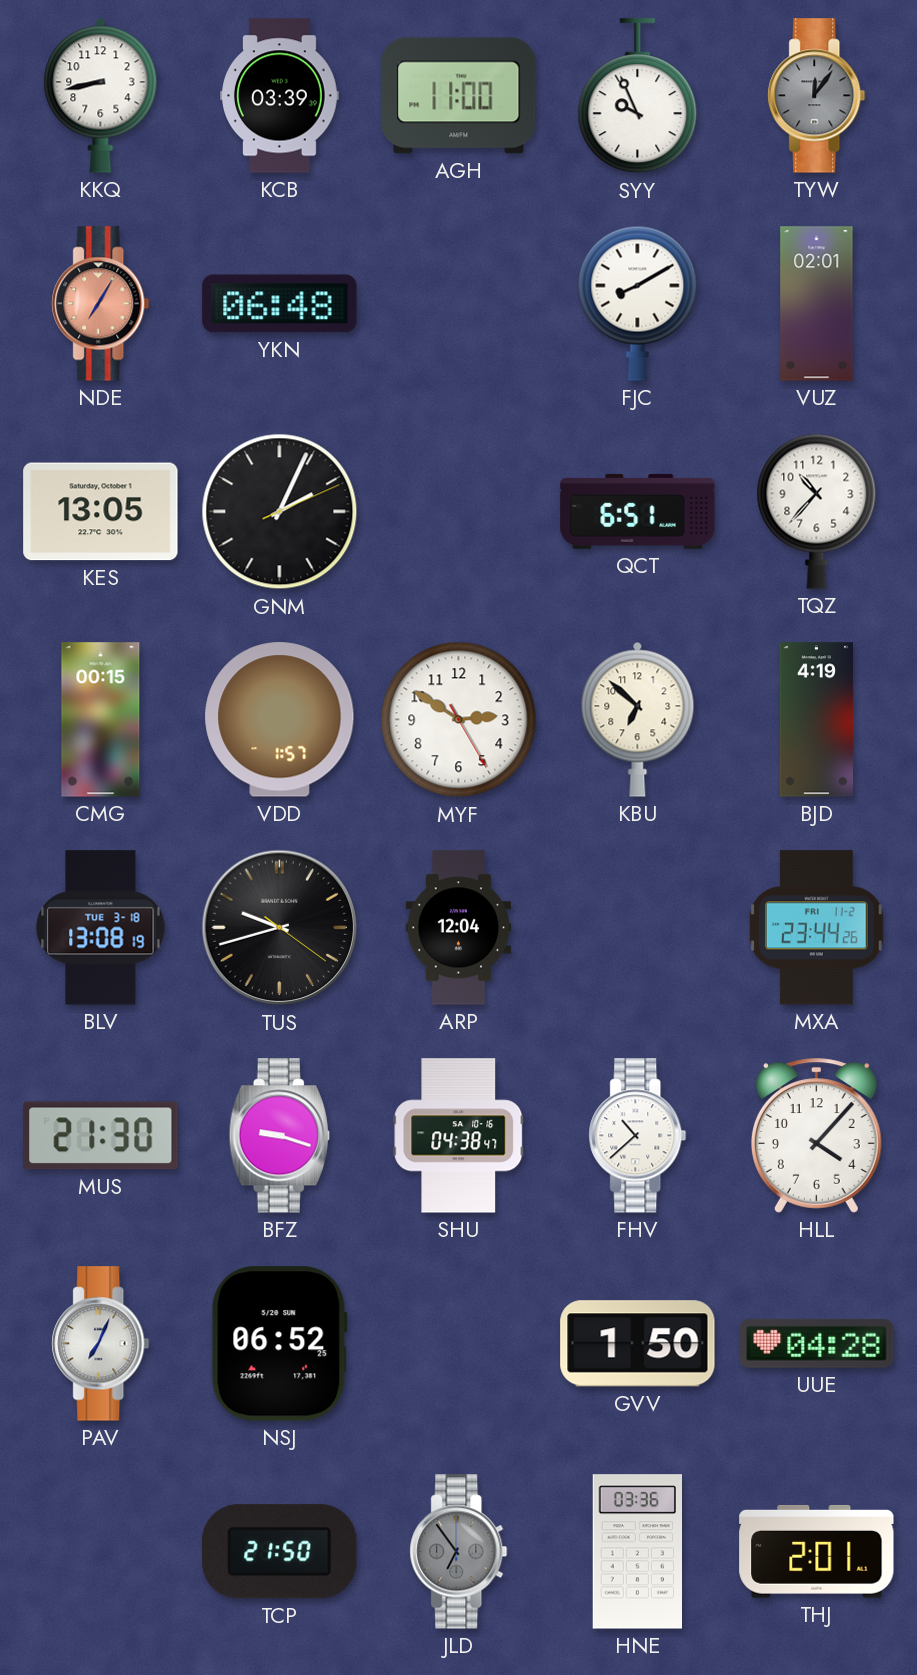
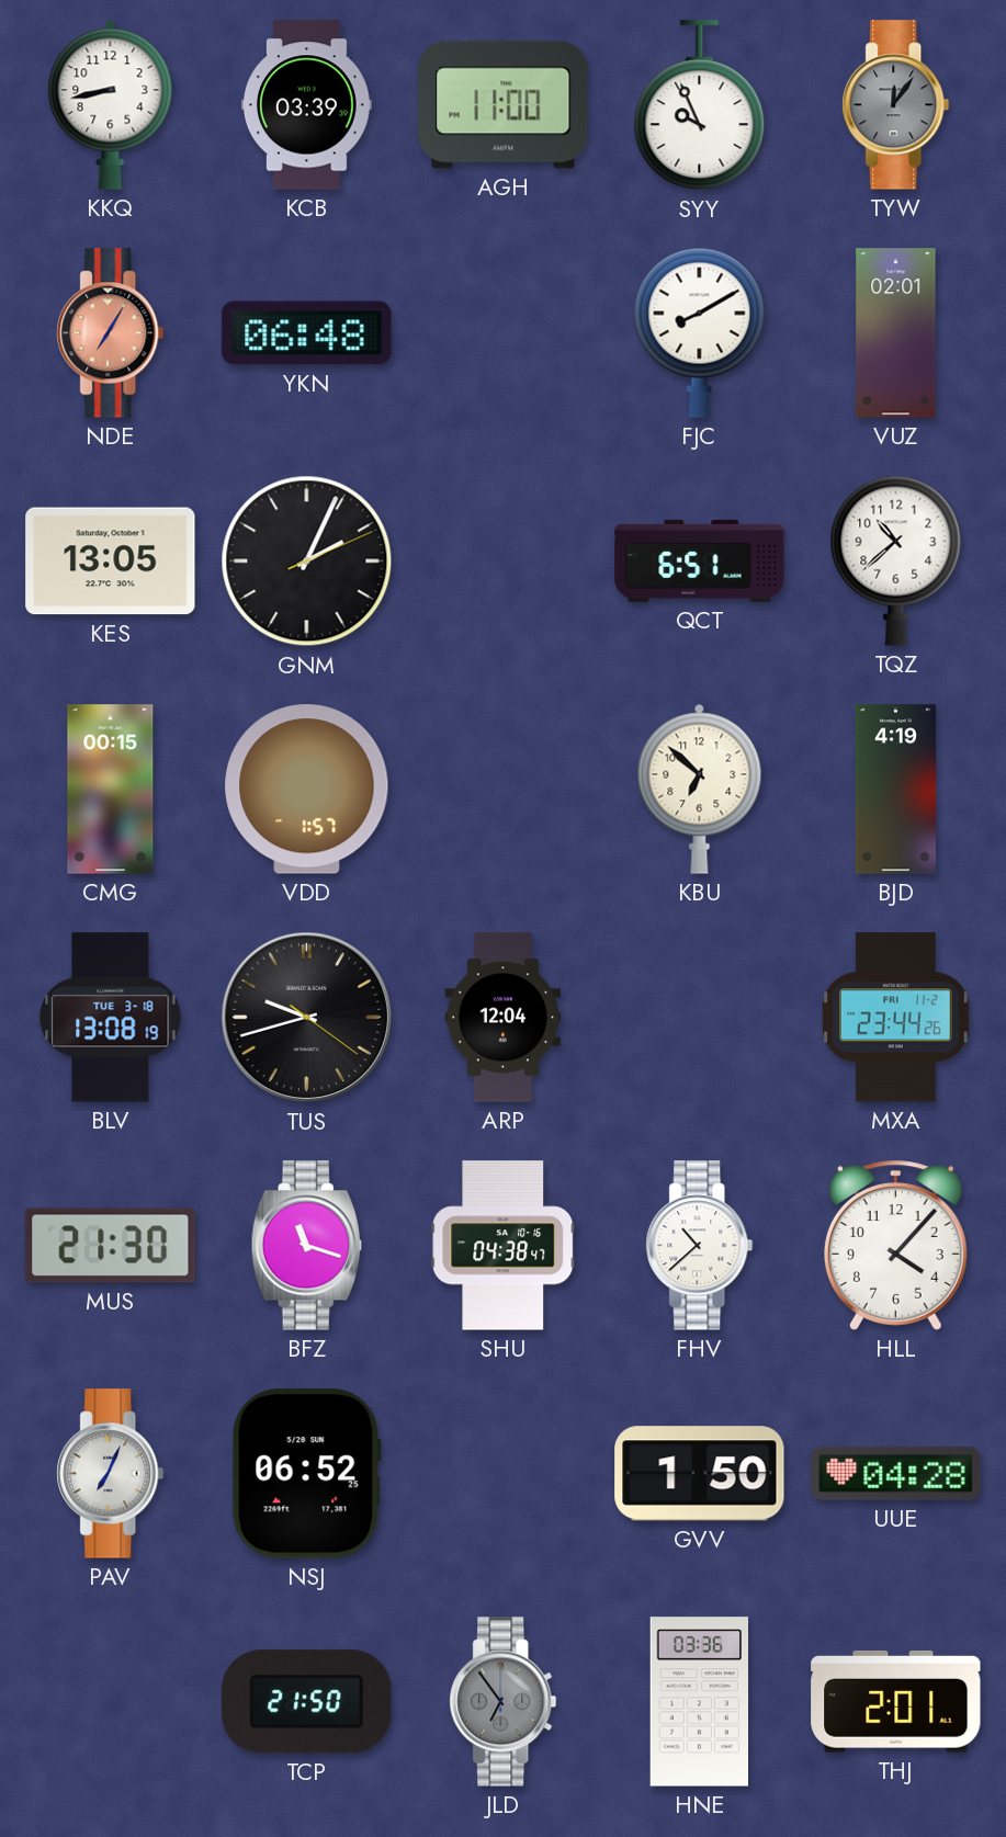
TQZ: 10:37 -> 10:38
MYF: 2:50 -> none
BFZ: 9:18 -> 11:18
